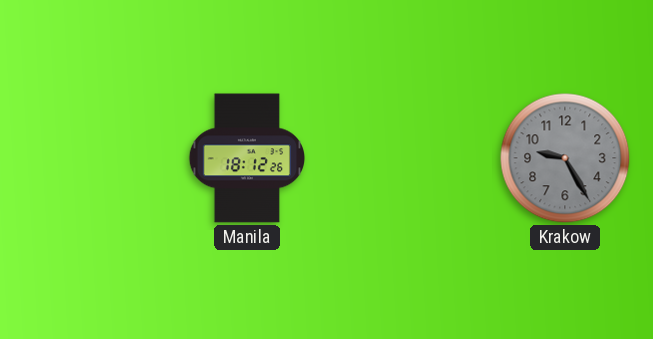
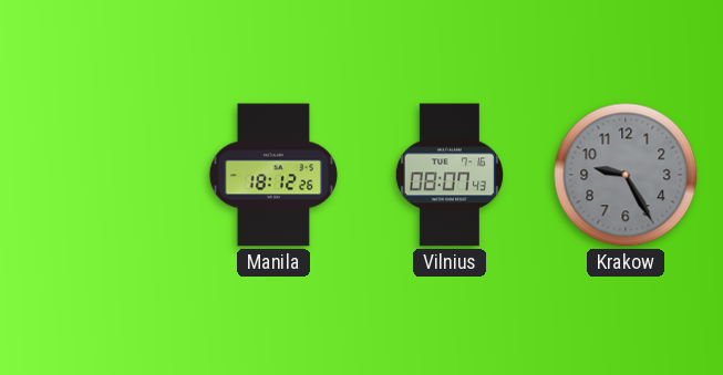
Vilnius: none -> 08:07
